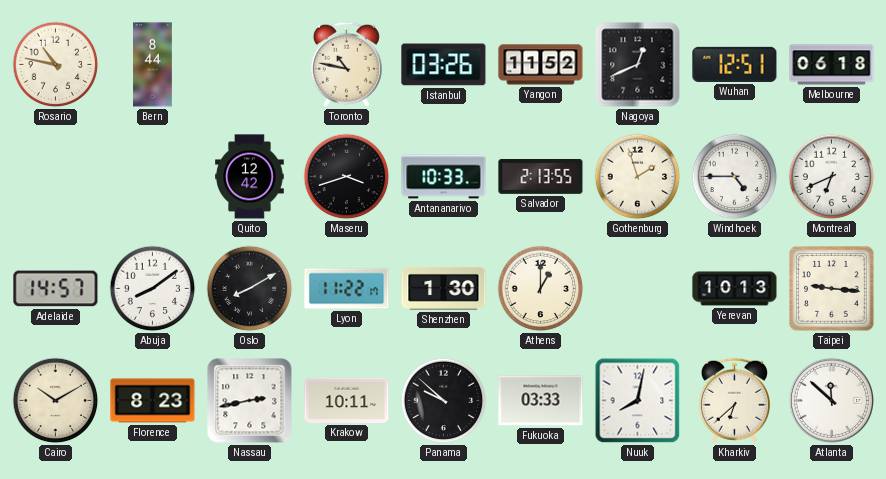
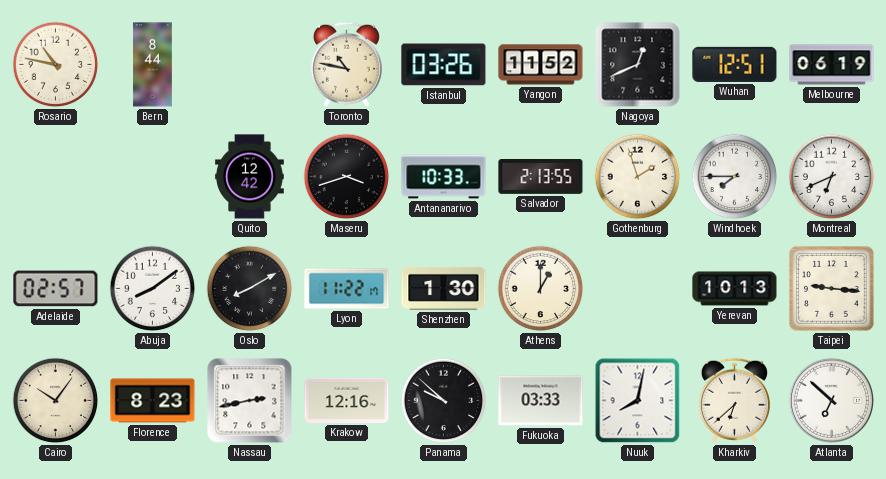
Melbourne: 06:18 -> 06:19
Windhoek: 4:45 -> 7:45
Adelaide: 14:57 -> 02:57
Cairo: 10:10 -> 10:06
Krakow: 10:11 -> 12:16
Atlanta: 11:52 -> 6:52
